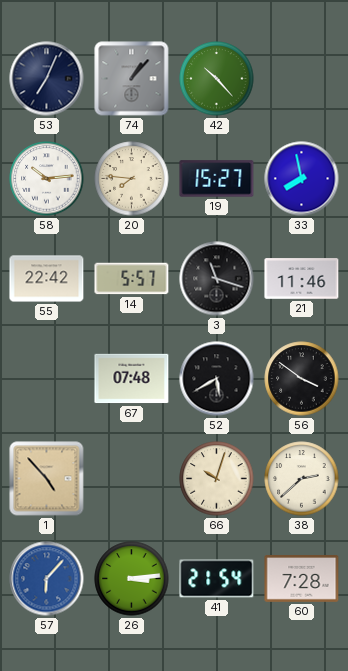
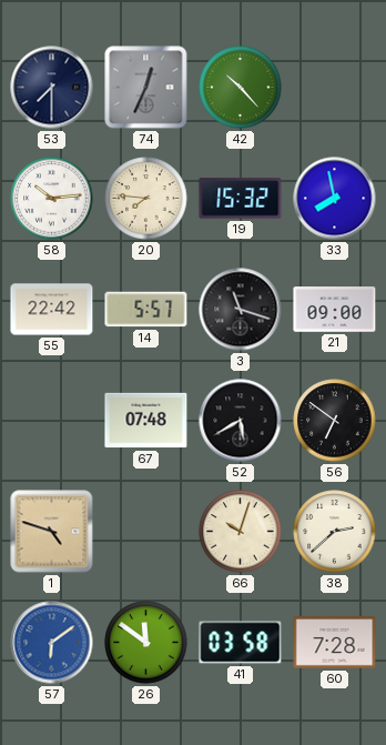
53: 7:04 -> 7:30
74: 1:07 -> 12:34
19: 15:27 -> 15:32
21: 11:46 -> 09:00
56: 3:51 -> 6:51
1: 4:53 -> 4:48
57: 6:07 -> 6:09
26: 3:14 -> 11:51
41: 21:54 -> 03:58
